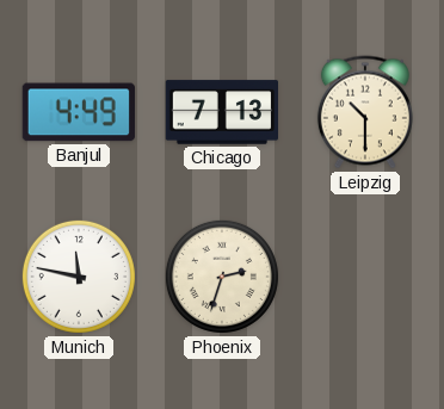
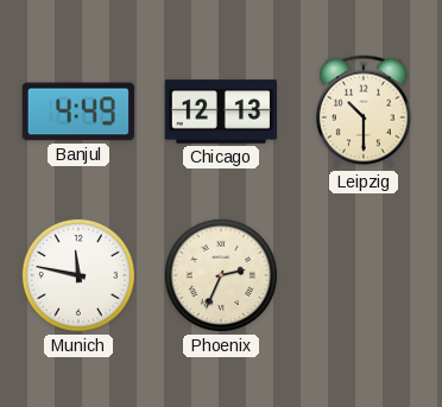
Chicago: 7:13 -> 12:13
Phoenix: 2:33 -> 2:34
